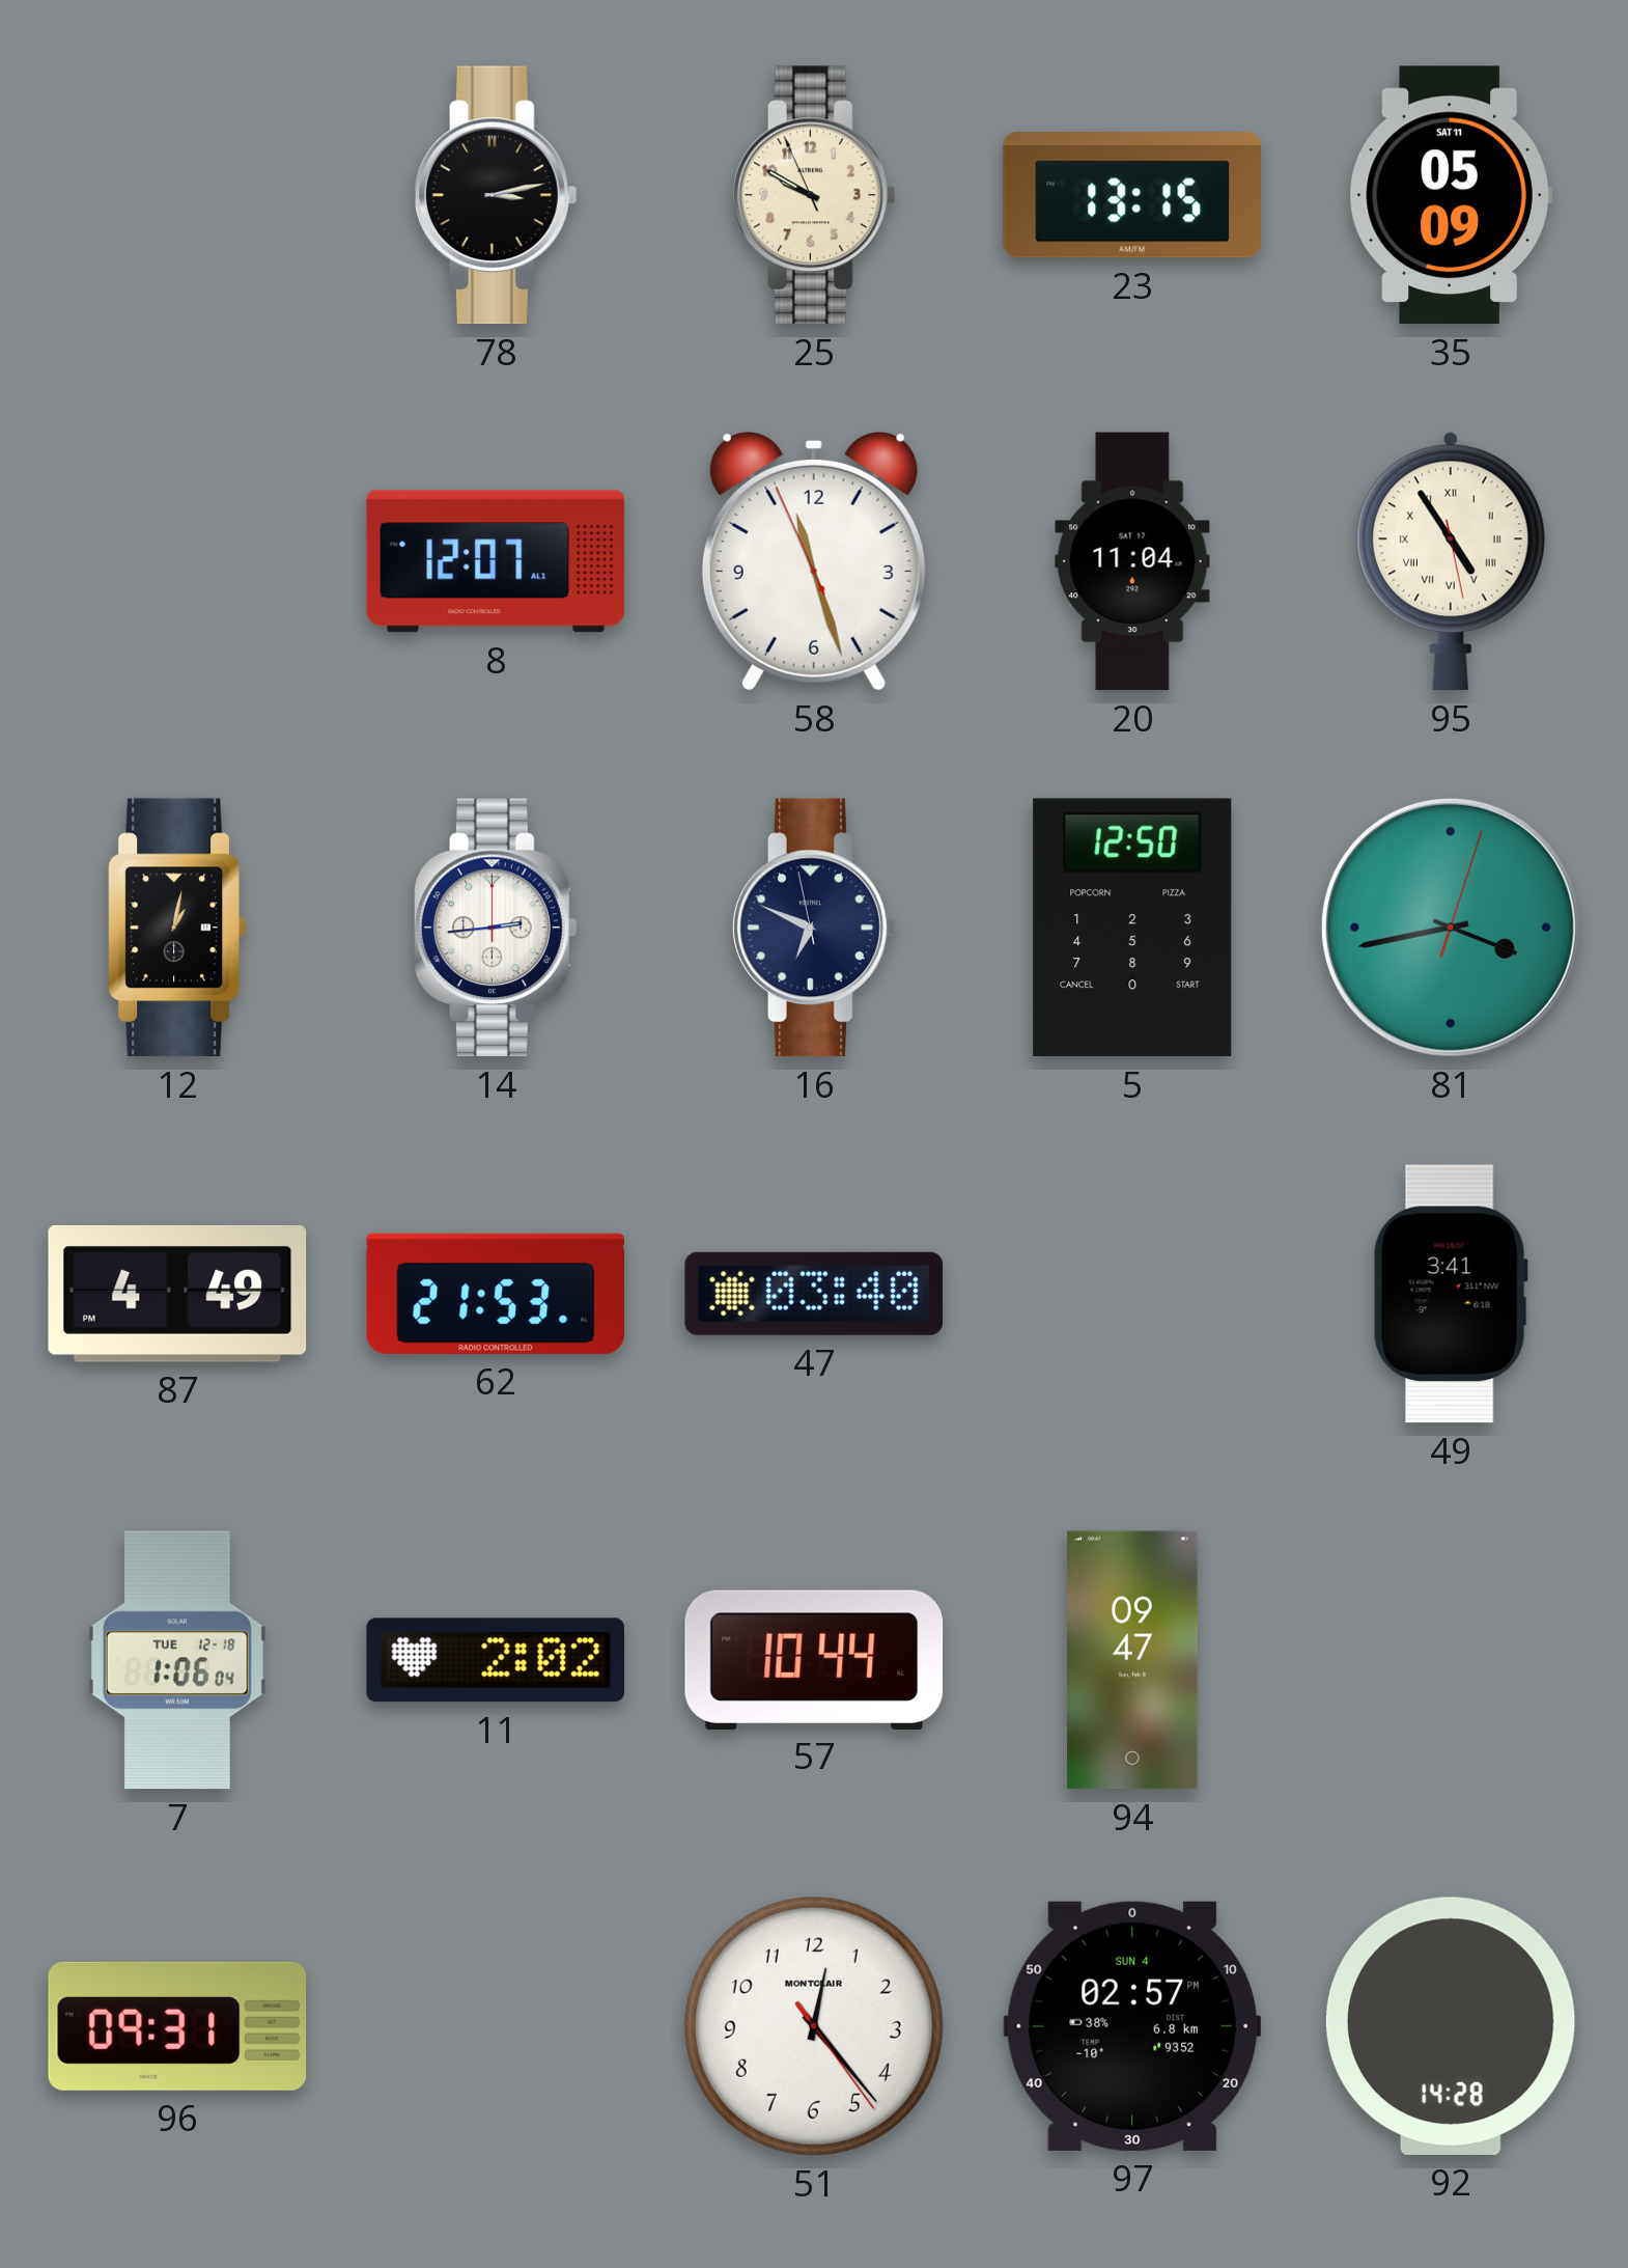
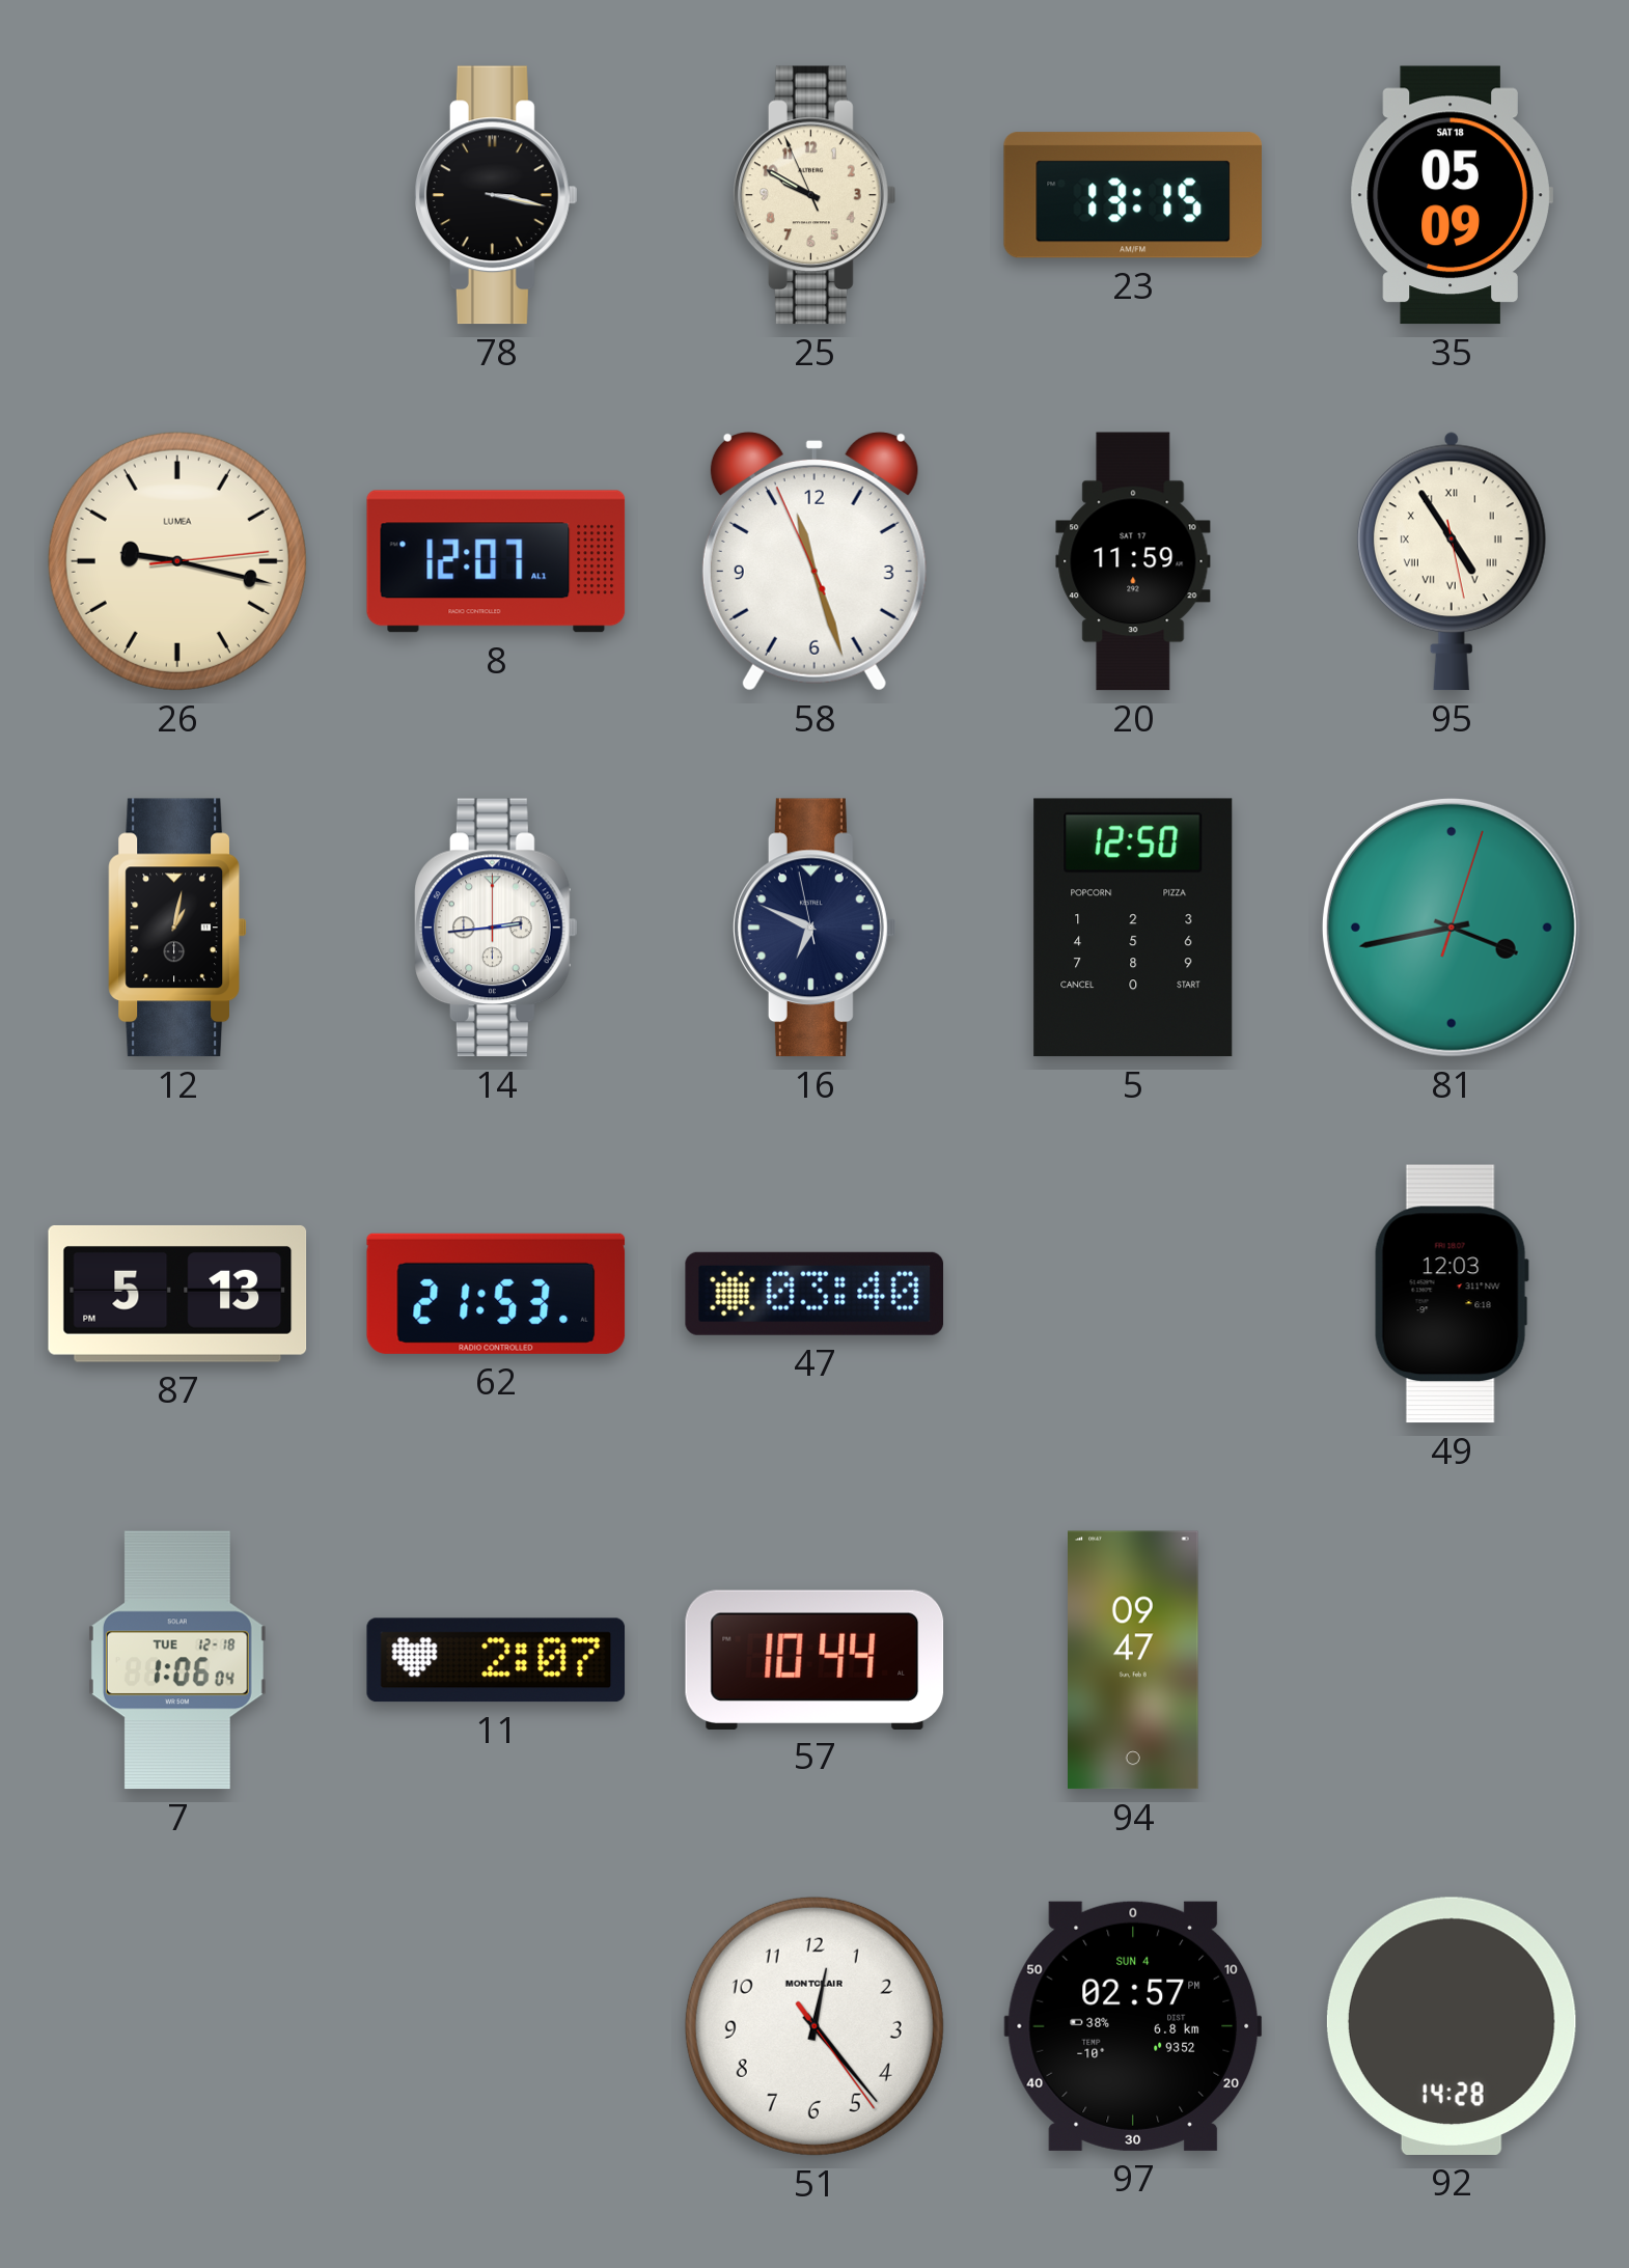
78: 3:13 -> 3:17
35 date: SAT 11 -> SAT 18
26: none -> 9:17
20: 11:04 -> 11:59
87: 4:49 -> 5:13
49: 3:41 -> 12:03
11: 2:02 -> 2:07
96: 09:31 -> none
